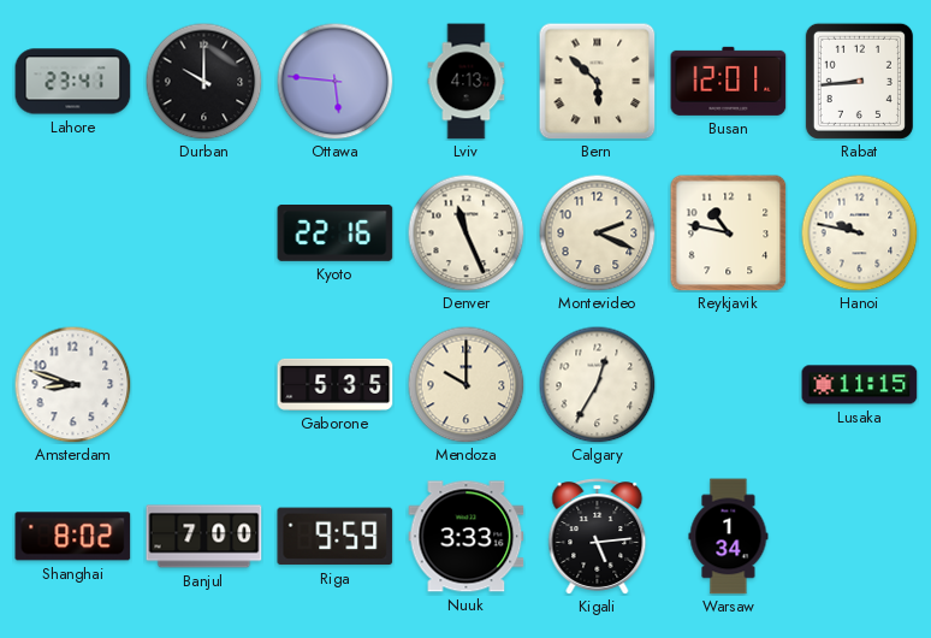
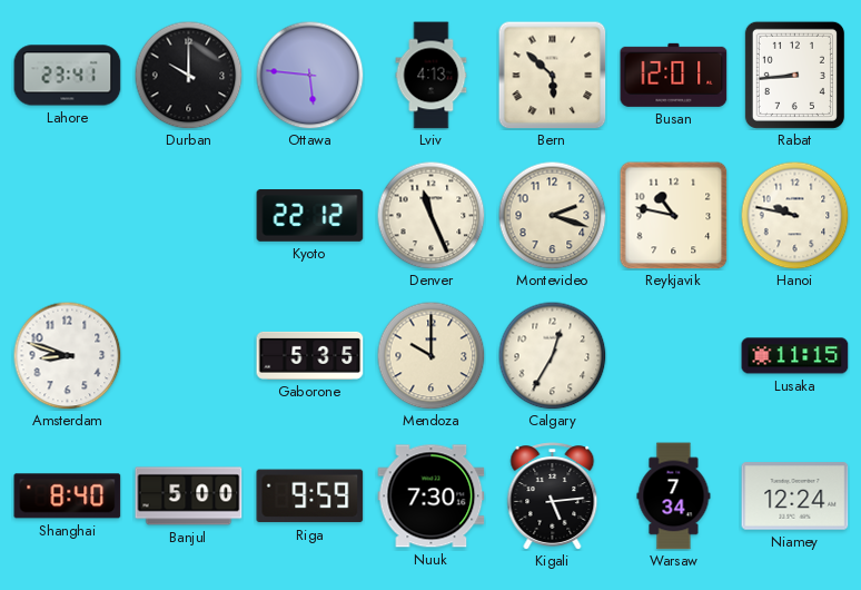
Kyoto: 22:16 -> 22:12
Montevideo: 2:19 -> 2:18
Shanghai: 8:02 -> 8:40
Banjul: 7:00 -> 5:00
Nuuk: 3:33 -> 7:30
Warsaw: 1:34 -> 7:34
Niamey: none -> 12:24
